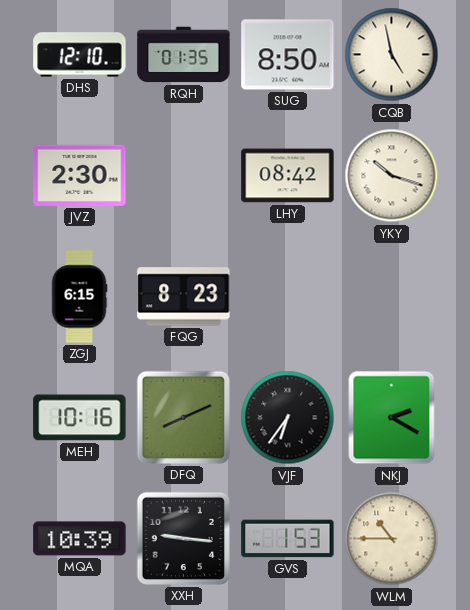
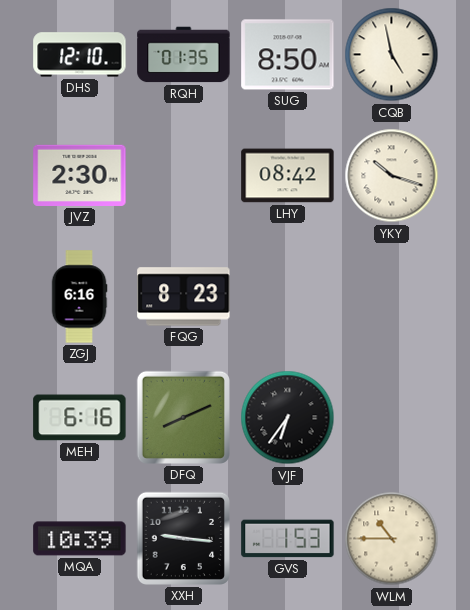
ZGJ: 6:15 -> 6:16
MEH: 10:16 -> 6:16
NKJ: 2:20 -> none
